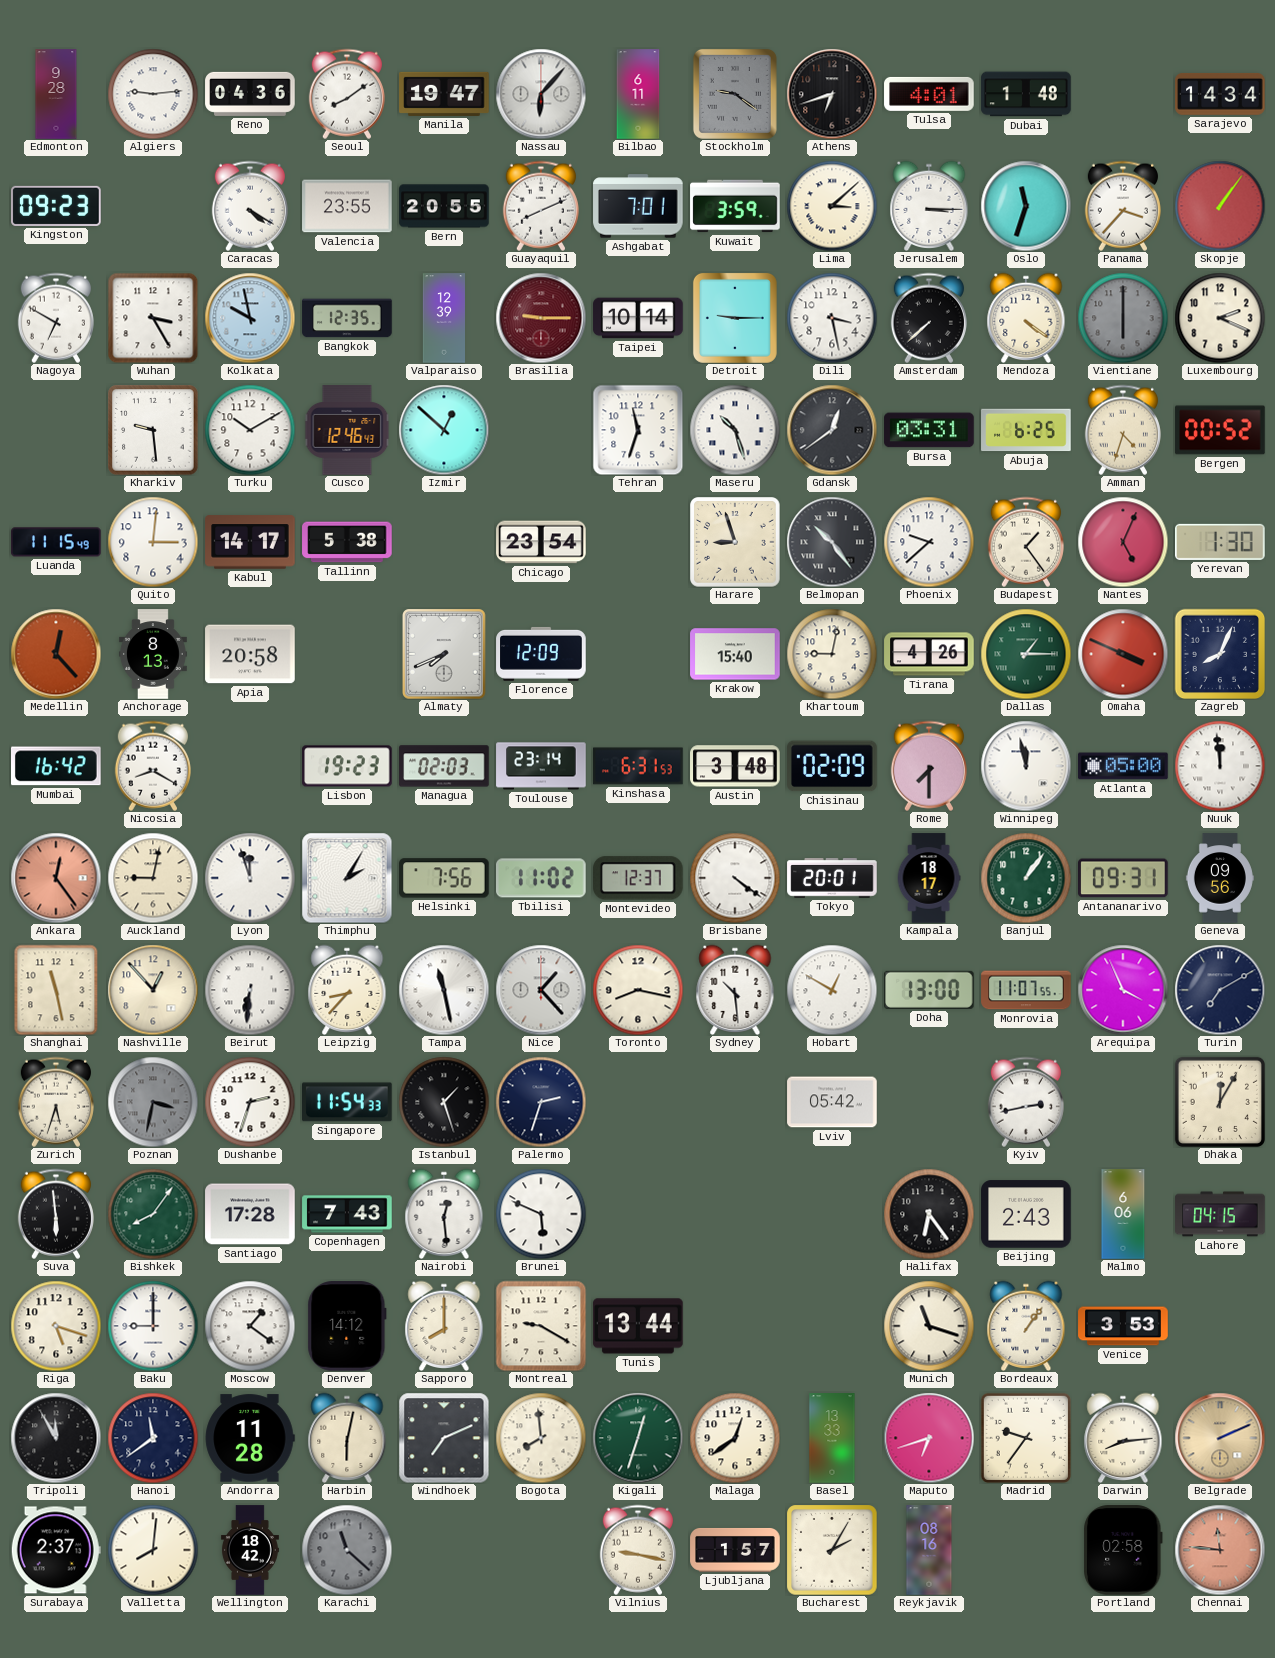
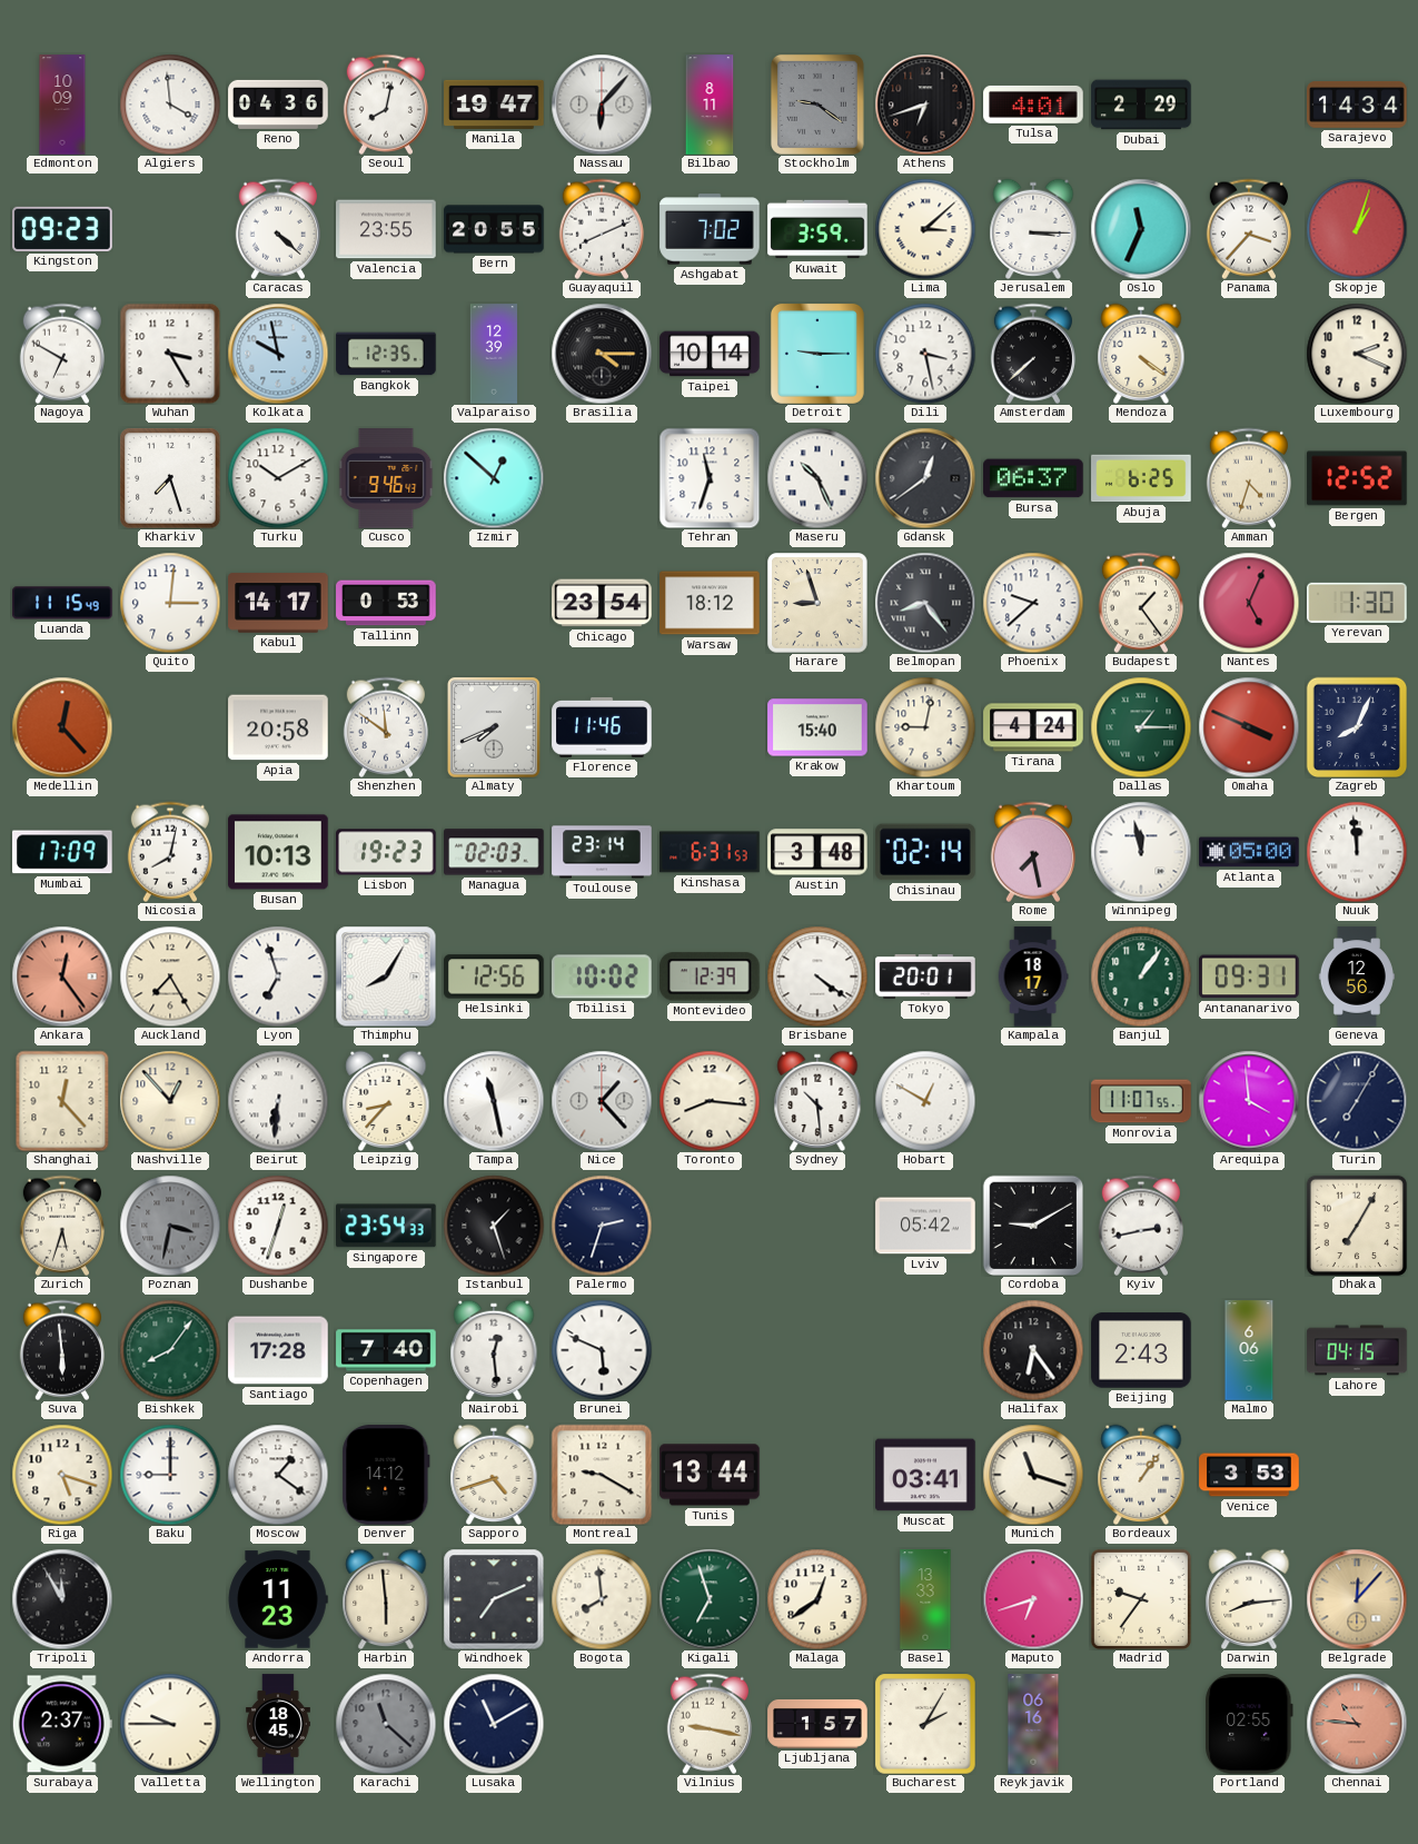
Edmonton: 9:28 -> 10:09
Algiers: 9:14 -> 3:59
Seoul: 8:09 -> 8:02
Bilbao: 6:11 -> 8:11
Dubai: 1:48 -> 2:29
Caracas: 4:20 -> 4:22
Ashgabat: 7:01 -> 7:02
Oslo: 11:33 -> 11:34
Skopje: 1:06 -> 1:03
Brasilia: 9:15 -> 4:15
Brasilia dial: burgundy -> black
Vientiane: 6:00 -> none
Kharkiv: 9:29 -> 7:27
Cusco: 12:46 -> 9:46
Maseru: 10:27 -> 10:26
Bursa: 03:31 -> 06:37
Bergen: 00:52 -> 12:52
Tallinn: 5:38 -> 0:53
Warsaw: none -> 18:12
Belmopan: 10:24 -> 8:24
Anchorage: 8:13 -> none
Shenzhen: none -> 11:51
Florence: 12:09 -> 11:46
Tirana: 4:26 -> 4:24
Mumbai: 16:42 -> 17:09
Nicosia: 8:20 -> 8:02
Busan: none -> 10:13
Chisinau: 02:09 -> 02:14
Rome: 7:30 -> 7:28
Auckland: 9:02 -> 7:25
Lyon: 11:57 -> 6:57
Thimphu: 2:05 -> 8:05
Helsinki: 7:56 -> 12:56
Tbilisi: 11:02 -> 10:02
Montevideo: 12:37 -> 12:39
Geneva: 09:56 -> 12:56
Shanghai: 11:28 -> 12:23
Toronto: 8:17 -> 8:16
Doha: 13:00 -> none
Arequipa: 3:56 -> 3:59
Turin: 7:10 -> 7:05
Dushanbe: 2:33 -> 12:33
Singapore: 11:54 -> 23:54
Cordoba: none -> 9:10
Dhaka: 12:05 -> 7:05
Copenhagen: 7:43 -> 7:40
Sapporo: 8:00 -> 4:42
Muscat: none -> 03:41
Hanoi: 11:39 -> none
Andorra: 11:28 -> 11:23
Harbin: 6:02 -> 5:59
Kigali: 12:33 -> 6:57
Belgrade: 2:11 -> 12:07
Valletta: 8:01 -> 9:45
Wellington: 18:42 -> 18:45
Lusaka: none -> 11:10
Reykjavik: 08:16 -> 06:16
Portland: 02:58 -> 02:55
Chennai: 11:46 -> 10:46
